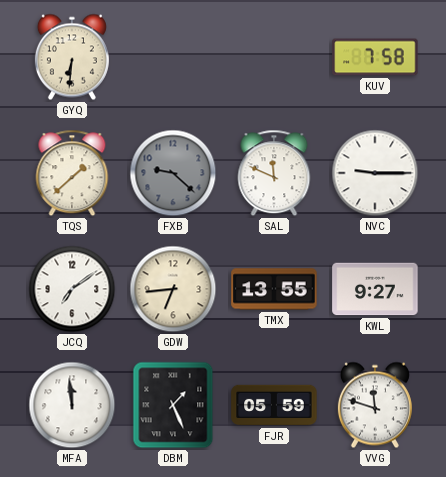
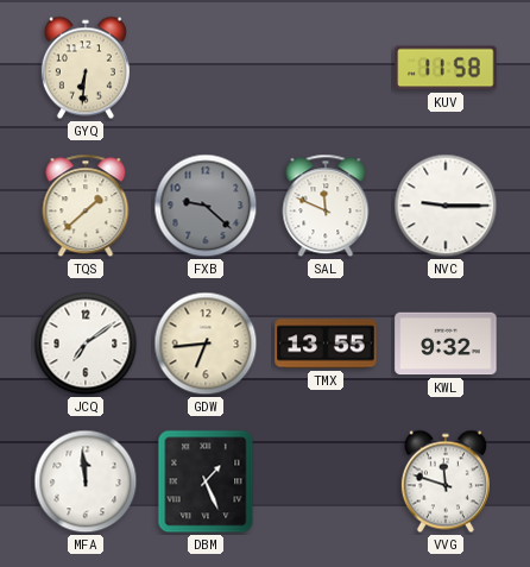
KUV: 7:58 -> 11:58
KWL: 9:27 -> 9:32
FJR: 05:59 -> none
